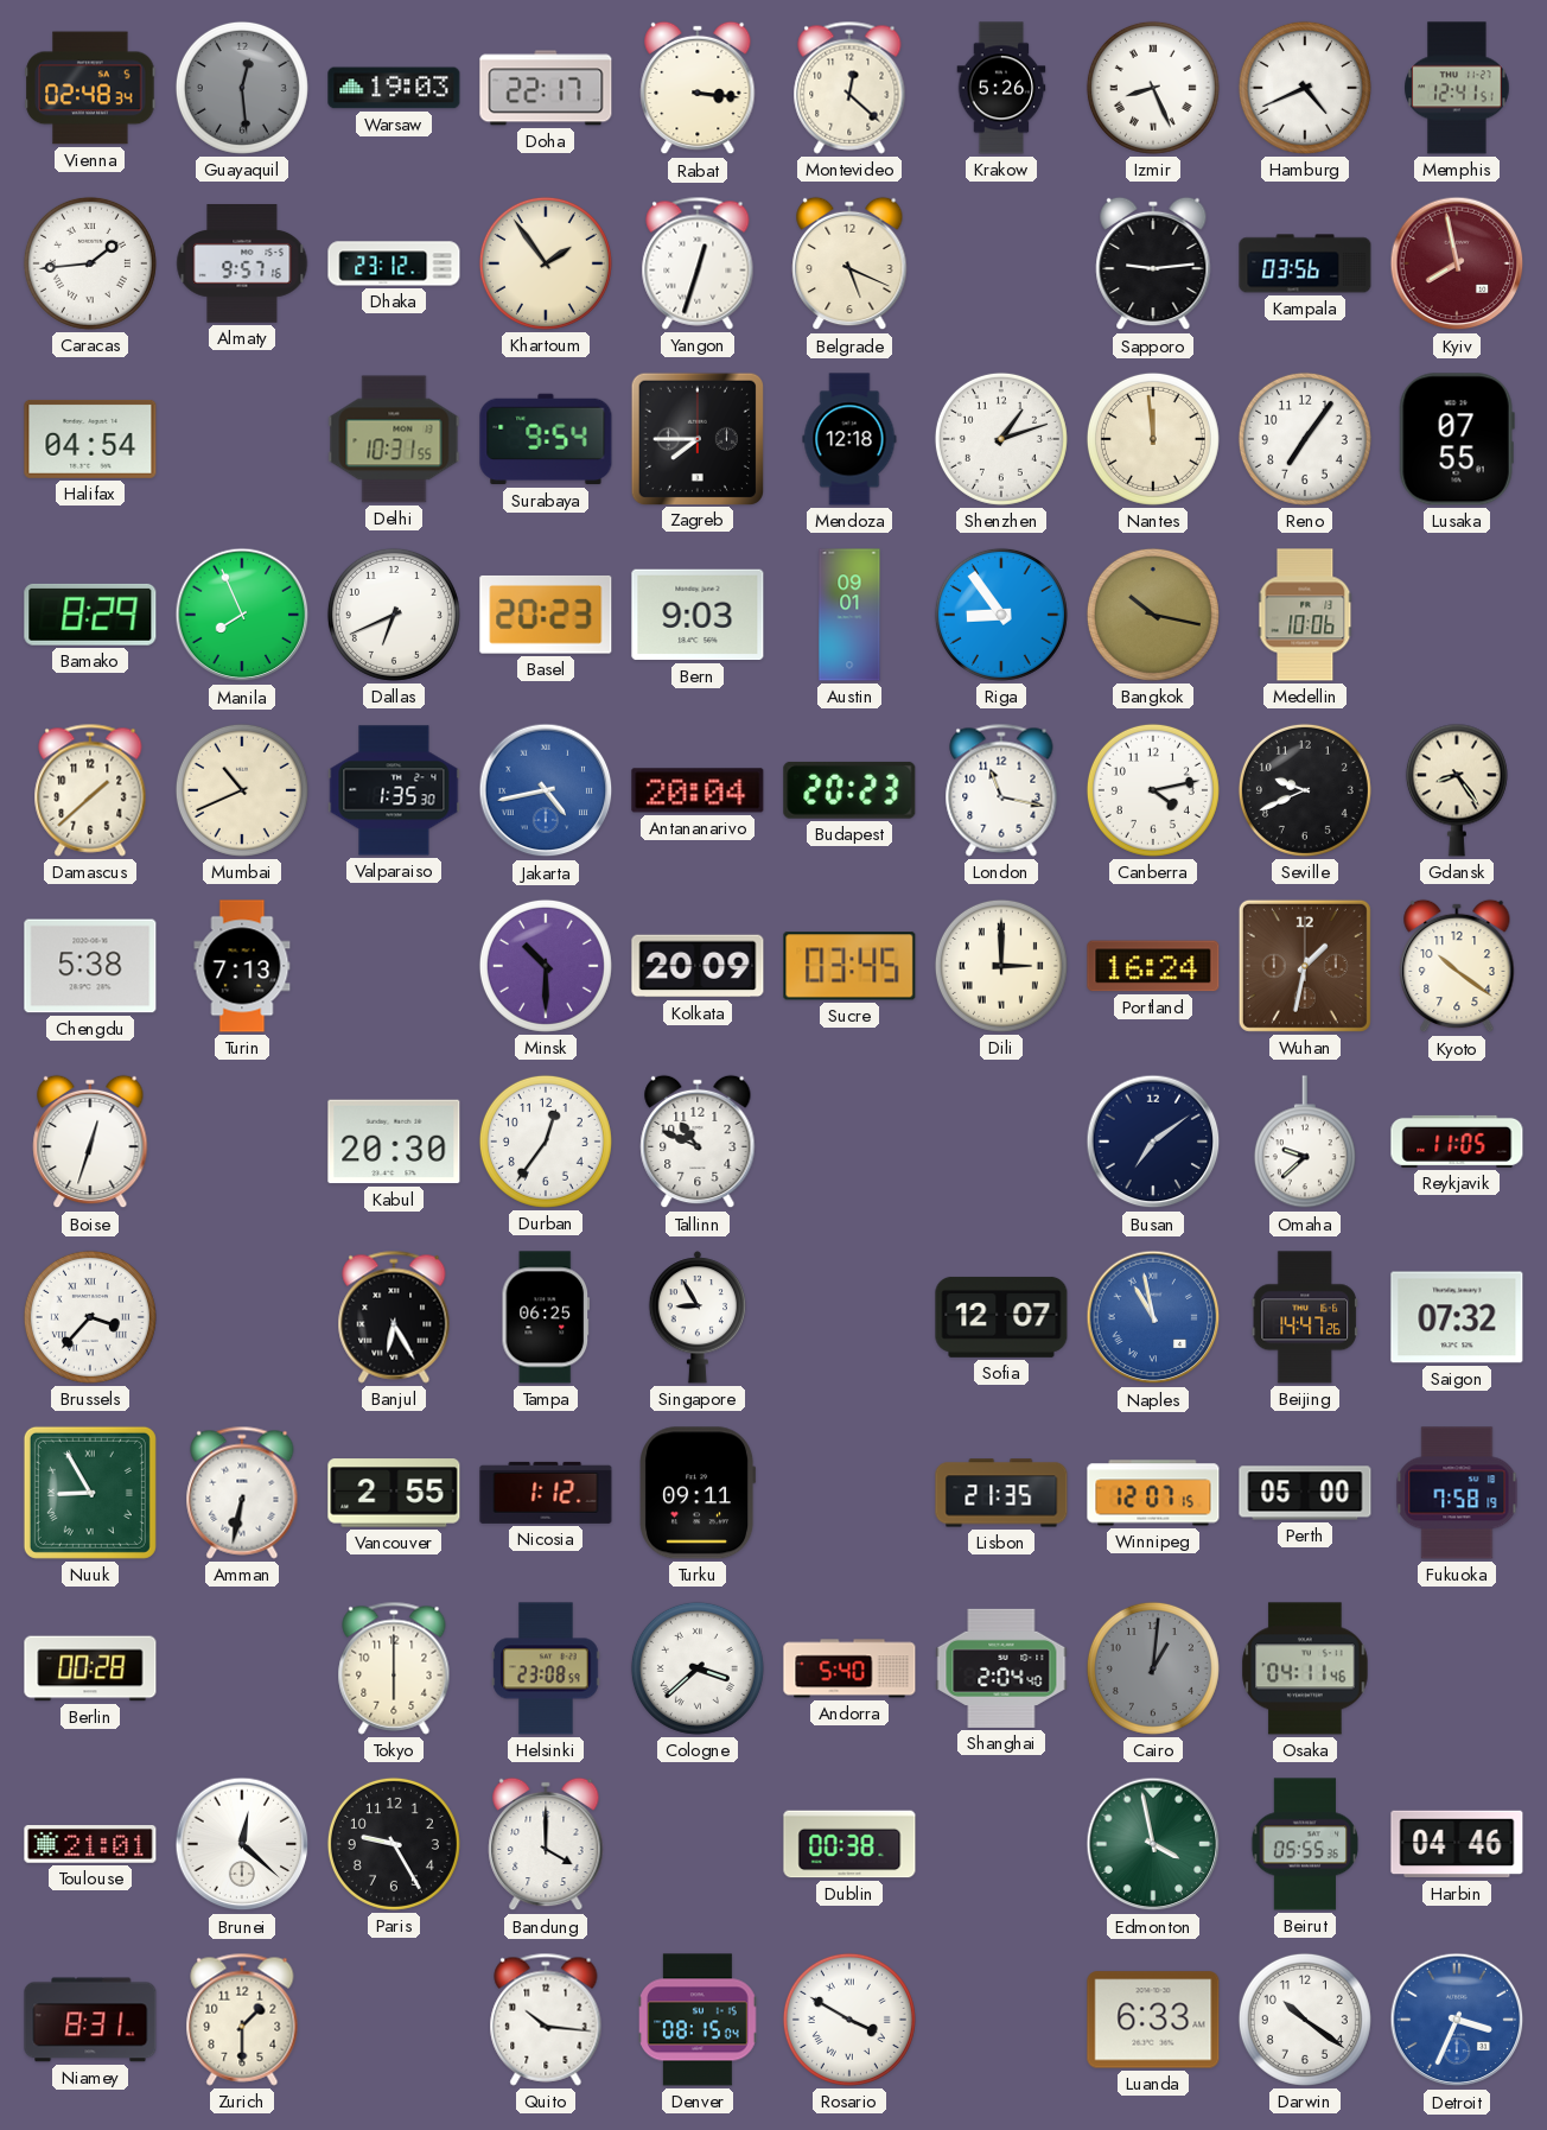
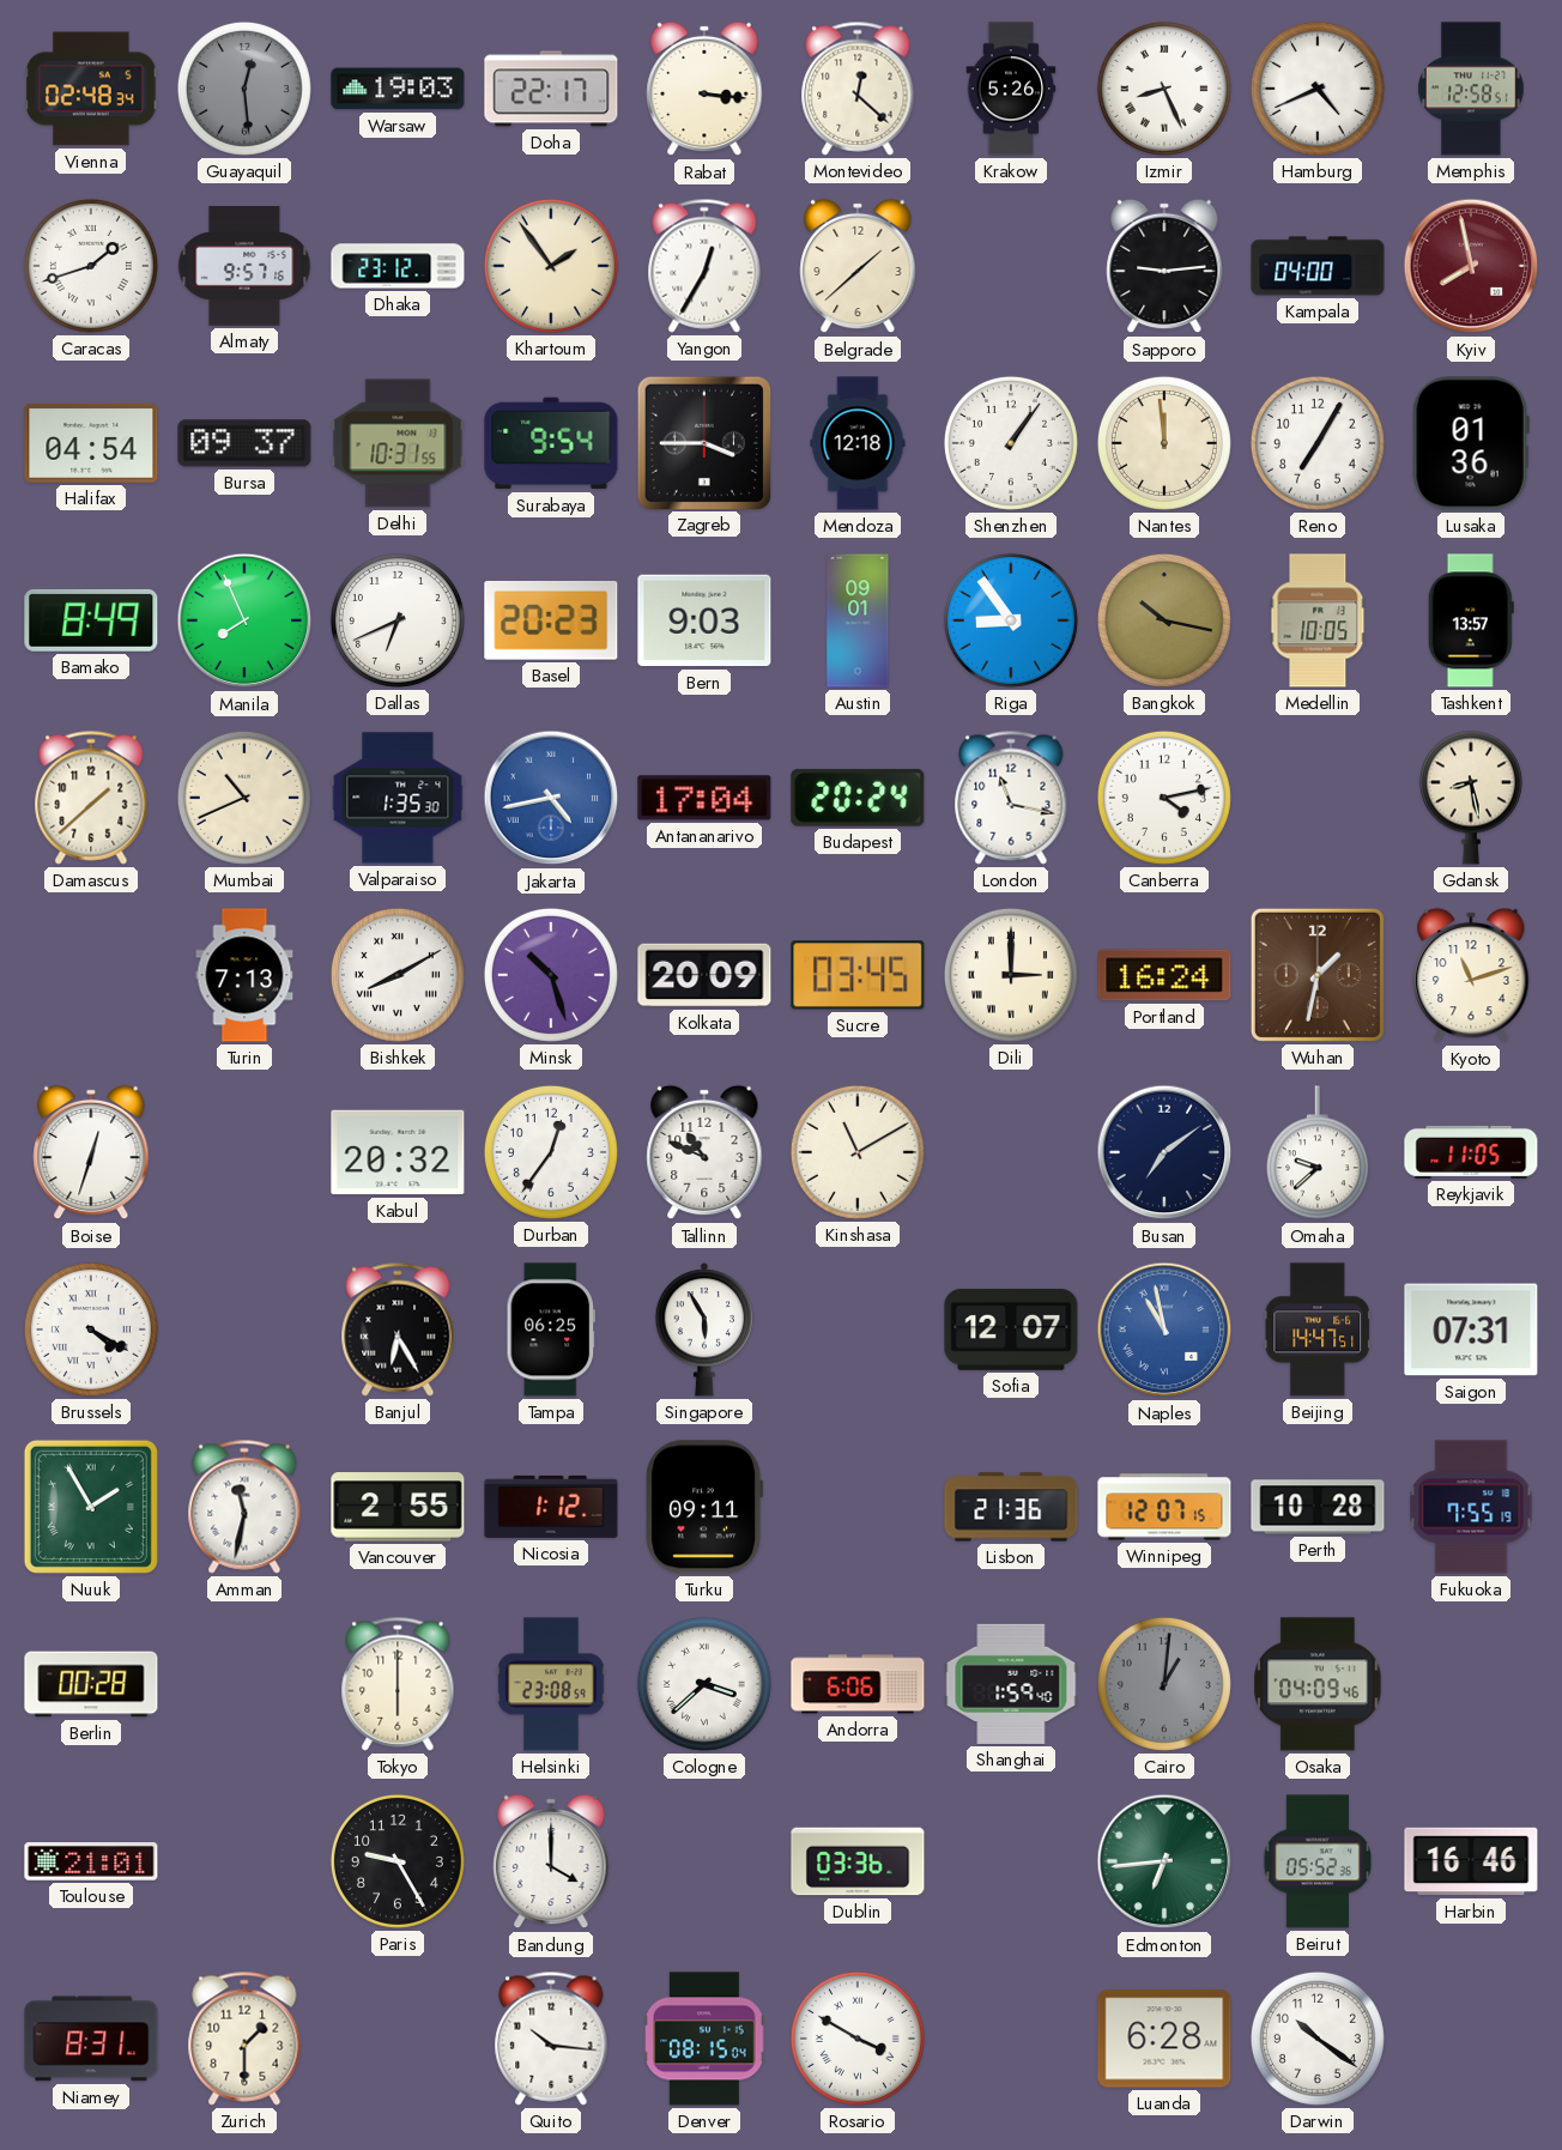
Memphis: 12:41 -> 12:58
Caracas: 1:44 -> 1:42
Yangon: 12:33 -> 12:35
Belgrade: 5:19 -> 1:38
Kampala: 03:56 -> 04:00
Bursa: none -> 09:37
Zagreb: 7:45 -> 3:45
Shenzhen: 1:12 -> 1:06
Reno: 7:06 -> 7:05
Lusaka: 07:55 -> 01:36
Bamako: 8:29 -> 8:49
Medellin: 10:06 -> 10:05
Tashkent: none -> 13:57
Antananarivo: 20:04 -> 17:04
Budapest: 20:23 -> 20:24
Seville: 9:41 -> none
Gdansk: 8:24 -> 8:28
Chengdu: 5:38 -> none
Bishkek: none -> 8:10
Minsk: 10:30 -> 10:27
Kyoto: 10:21 -> 11:12
Kabul: 20:30 -> 20:32
Kinshasa: none -> 11:10
Brussels: 3:37 -> 4:20
Singapore: 8:55 -> 5:55
Beijing: 14:47:26 -> 14:47:51
Saigon: 07:32 -> 07:31
Nuuk: 8:55 -> 1:55
Amman: 6:32 -> 11:32
Lisbon: 21:35 -> 21:36
Perth: 05:00 -> 10:28
Fukuoka: 7:58 -> 7:55
Andorra: 5:40 -> 6:06
Shanghai: 2:04 -> 1:59
Osaka: 04:11 -> 04:09
Brunei: 12:22 -> none
Dublin: 00:38 -> 03:36
Edmonton: 3:58 -> 6:44
Beirut: 05:55 -> 05:52
Harbin: 04:46 -> 16:46
Luanda: 6:33 -> 6:28
Detroit: 3:34 -> none
